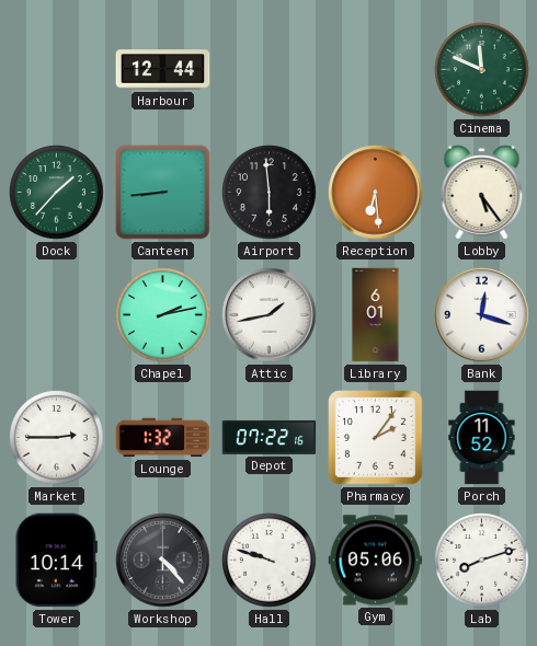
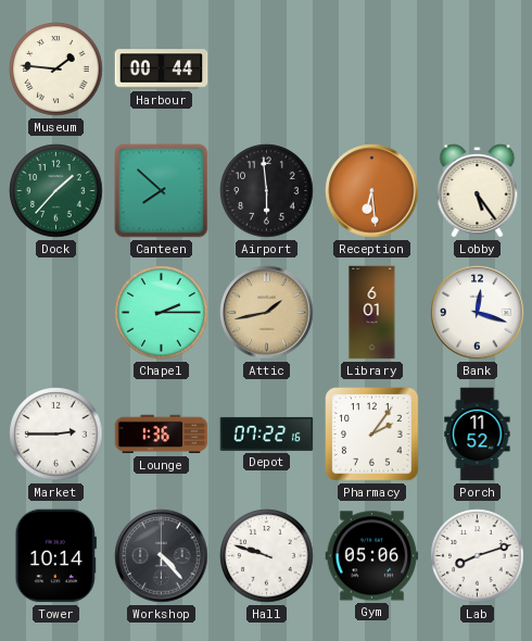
Museum: none -> 1:46
Harbour: 12:44 -> 00:44
Cinema: 11:49 -> none
Canteen: 8:44 -> 7:52
Chapel: 2:13 -> 2:15
Attic dial: white -> champagne
Lounge: 1:32 -> 1:36
